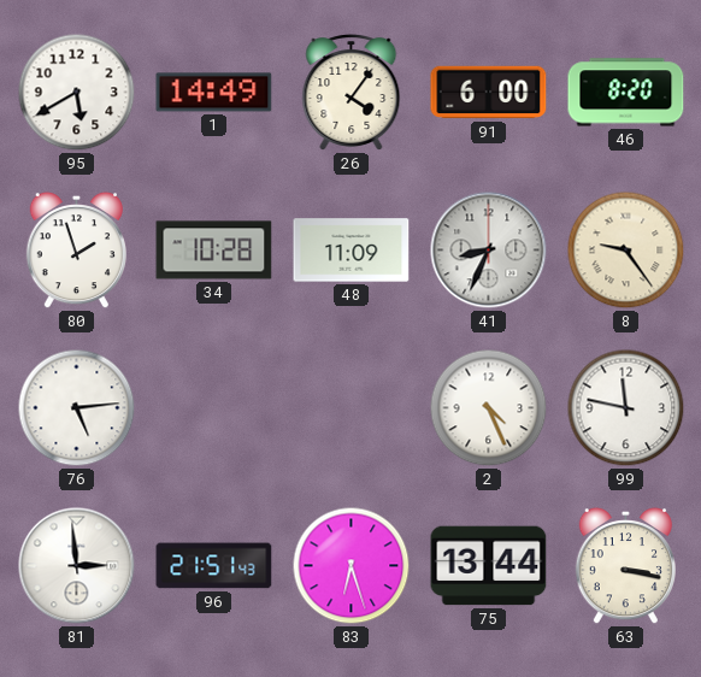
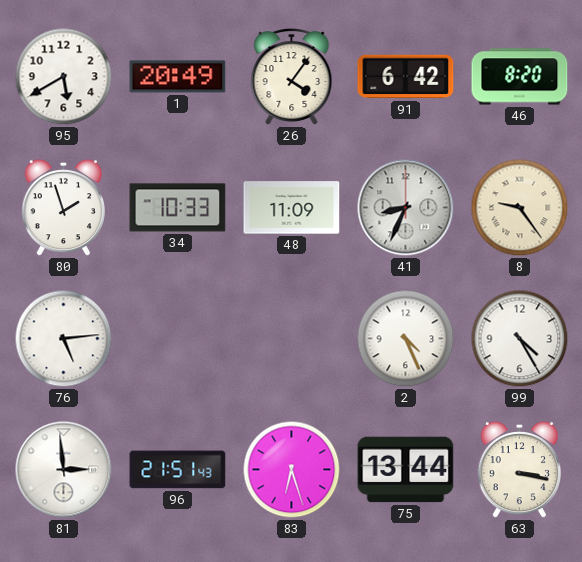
1: 14:49 -> 20:49
91: 6:00 -> 6:42
34: 10:28 -> 10:33
99: 11:47 -> 4:25
